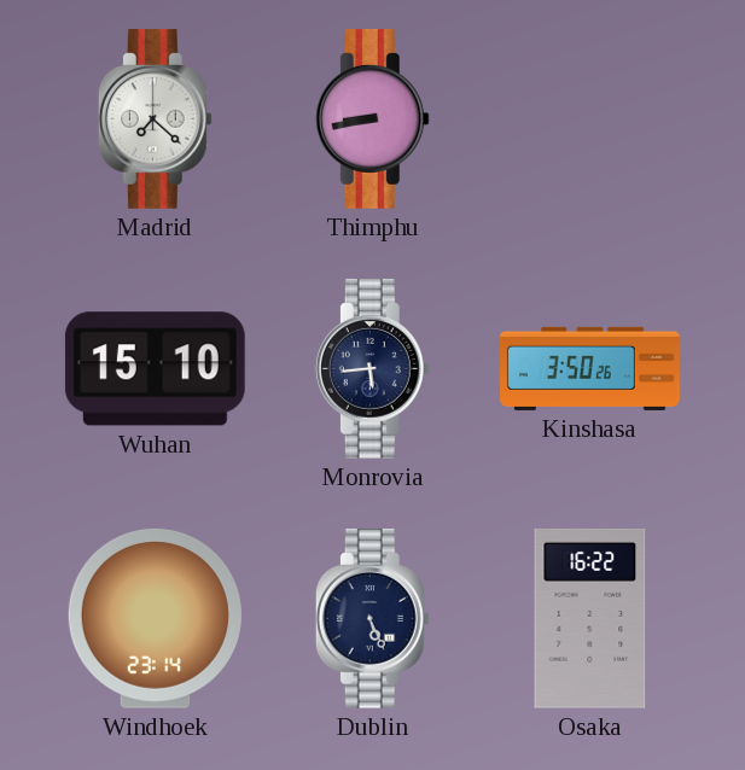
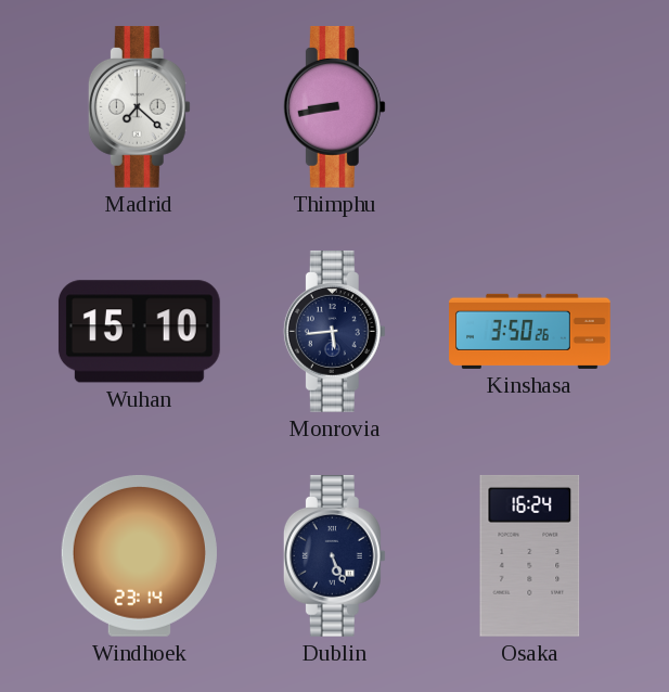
Osaka: 16:22 -> 16:24
